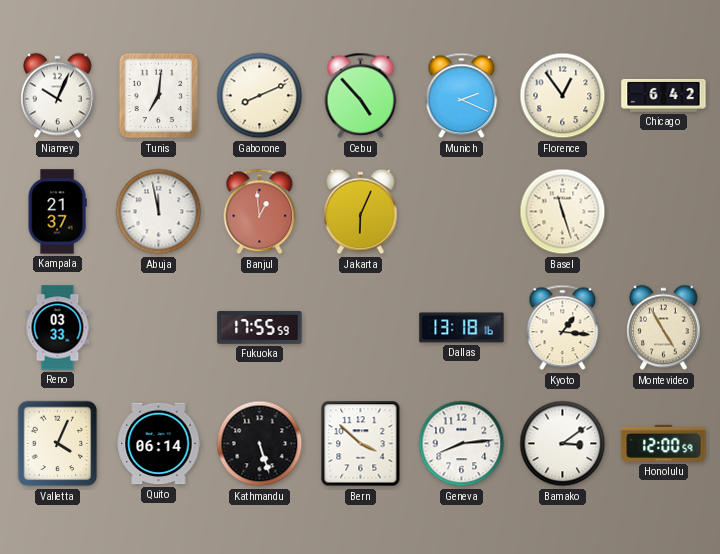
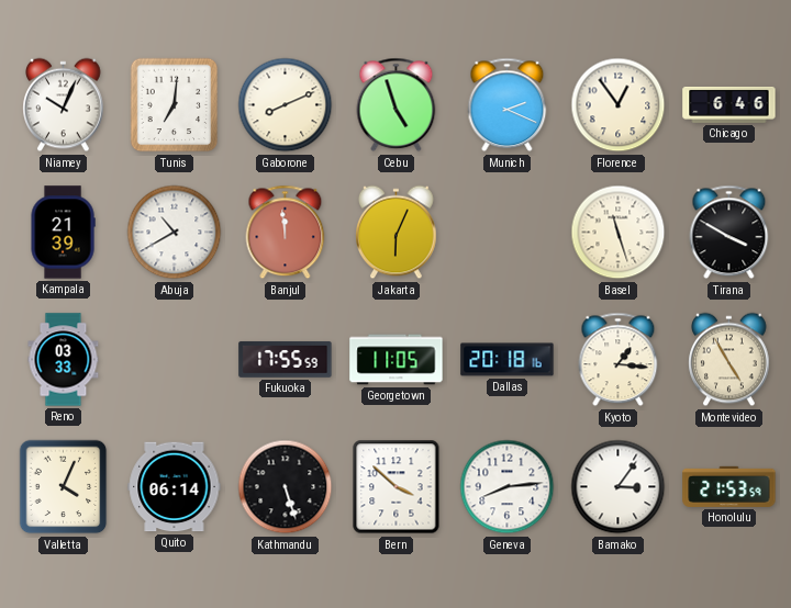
Cebu: 4:53 -> 4:57
Chicago: 6:42 -> 6:46
Kampala: 21:37 -> 21:39
Abuja: 11:58 -> 10:40
Banjul: 12:59 -> 11:59
Tirana: none -> 3:50
Georgetown: none -> 11:05
Dallas: 13:18 -> 20:18
Bamako: 3:09 -> 3:06
Honolulu: 12:00 -> 21:53
